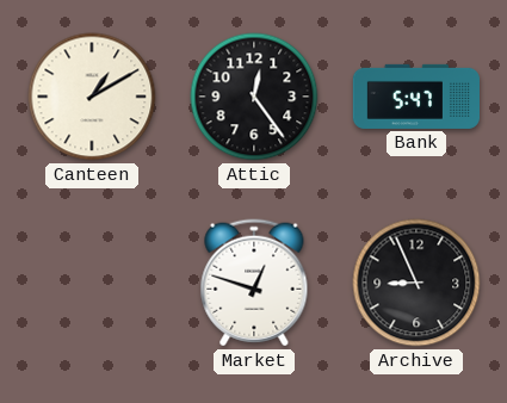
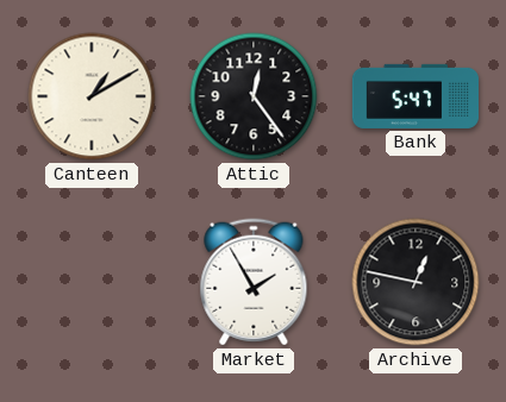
Market: 12:48 -> 1:55
Archive: 8:56 -> 12:47
